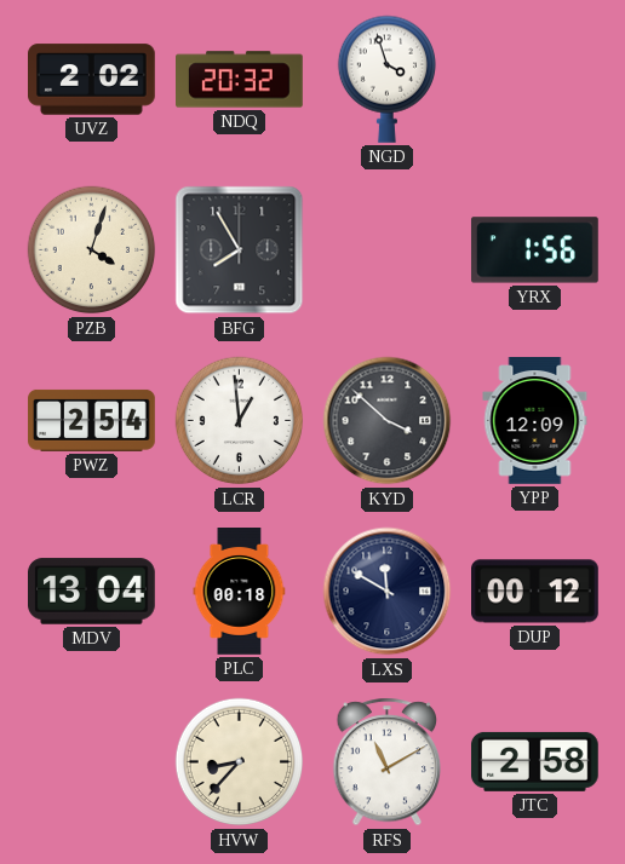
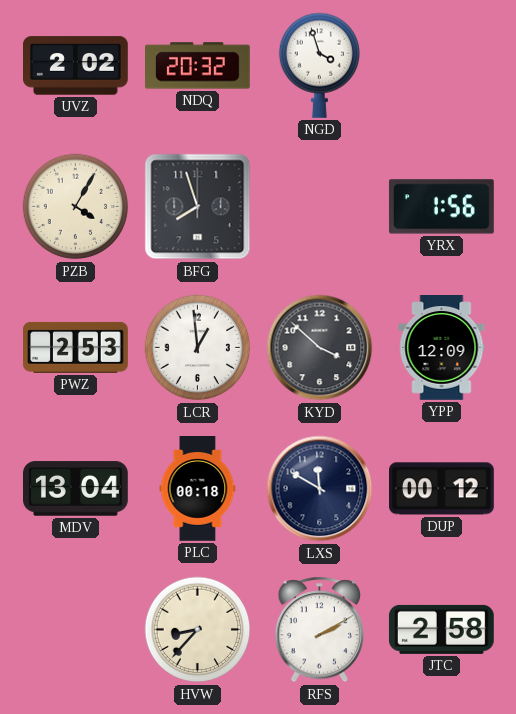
PZB: 4:03 -> 4:05
BFG: 7:55 -> 7:57
PWZ: 2:54 -> 2:53
RFS: 11:10 -> 2:10
